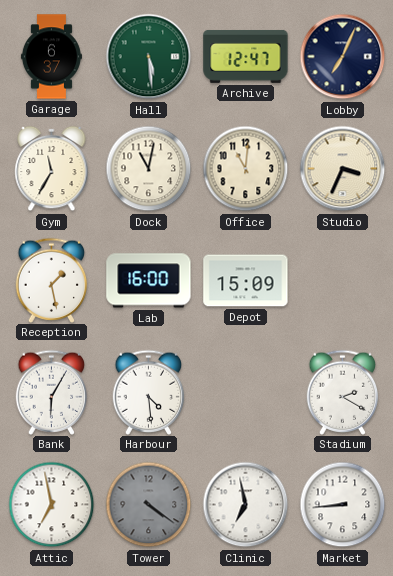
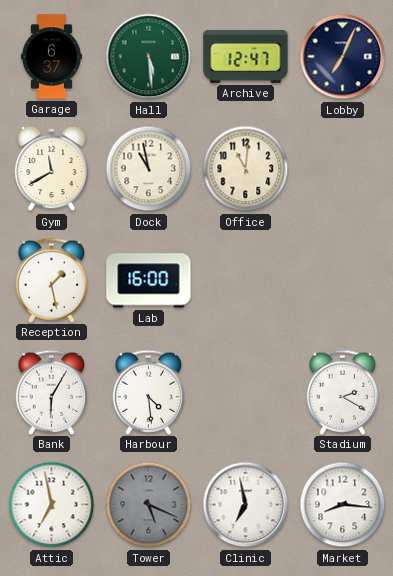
Gym: 11:35 -> 11:40
Dock: 11:02 -> 10:58
Studio: 3:34 -> none
Depot: 15:09 -> none
Tower: 4:21 -> 5:19
Market: 8:44 -> 8:16
